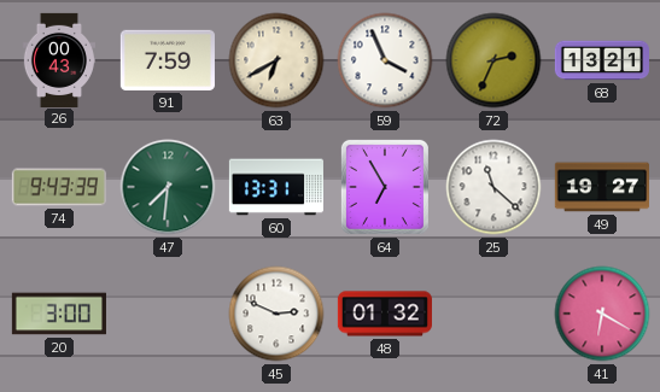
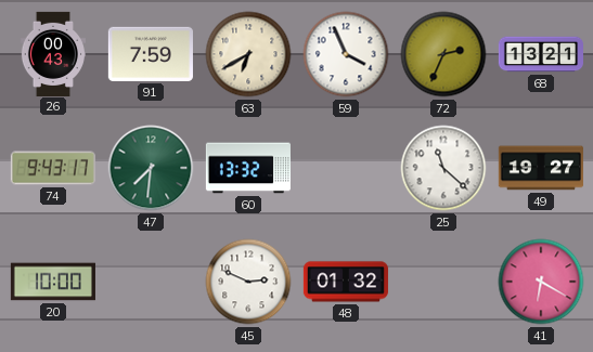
74: 9:43:39 -> 9:43:17
60: 13:31 -> 13:32
64: 6:55 -> none
20: 3:00 -> 10:00
